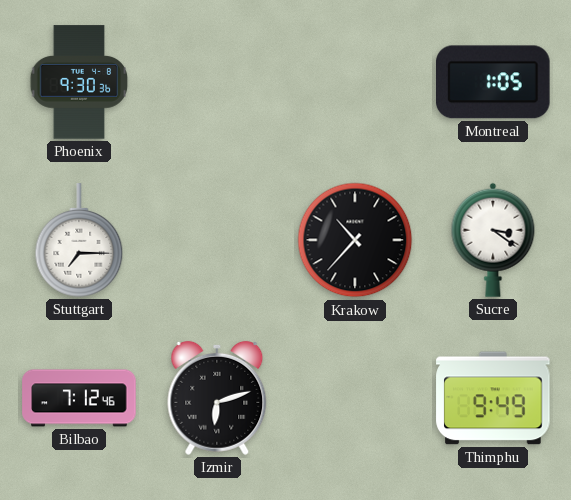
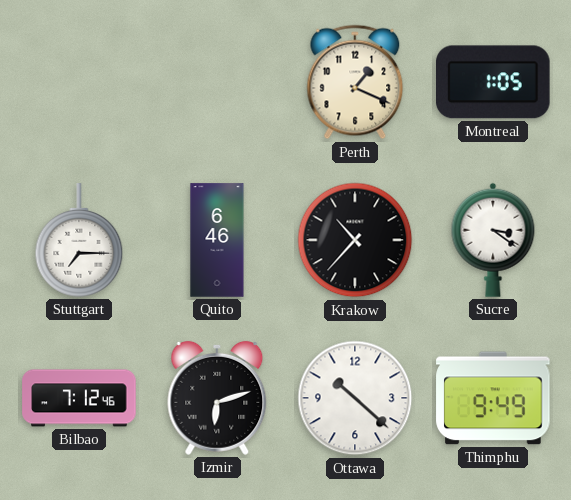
Phoenix: 9:30 -> none
Perth: none -> 1:19
Quito: none -> 6:46
Ottawa: none -> 10:22
